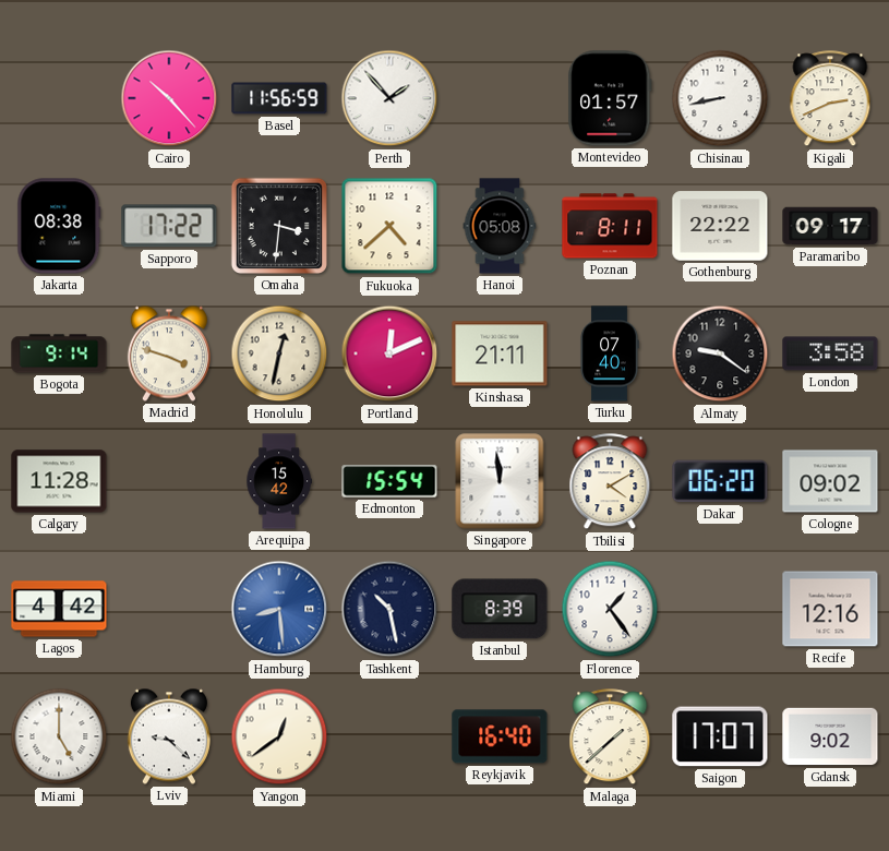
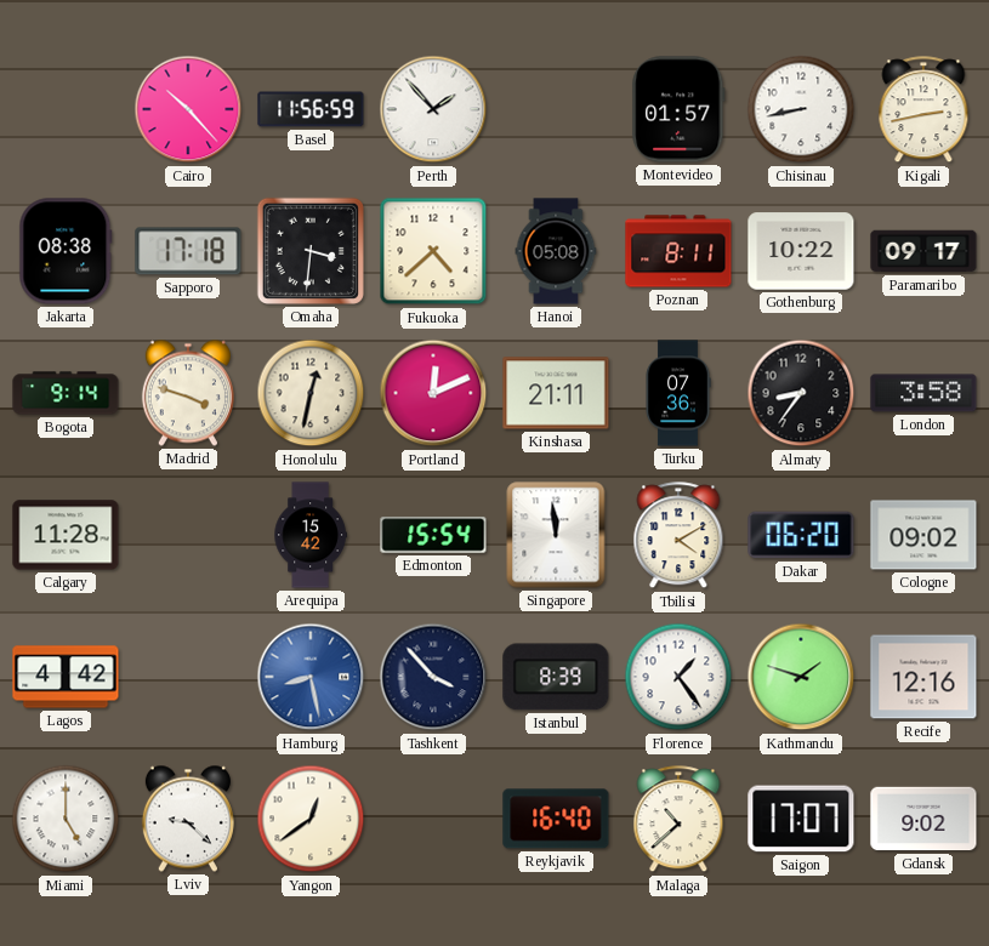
Kigali: 2:41 -> 2:43
Sapporo: 17:22 -> 17:18
Gothenburg: 22:22 -> 10:22
Turku: 07:40 -> 07:36
Almaty: 9:21 -> 8:36
Hamburg: 8:29 -> 8:28
Tashkent: 10:28 -> 3:53
Kathmandu: none -> 1:48
Malaga: 1:38 -> 10:38
